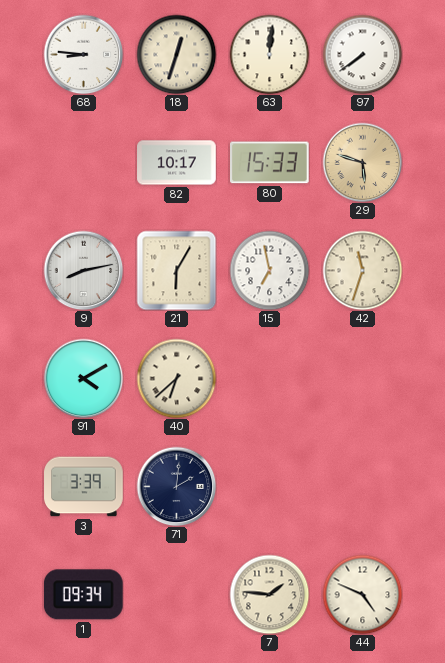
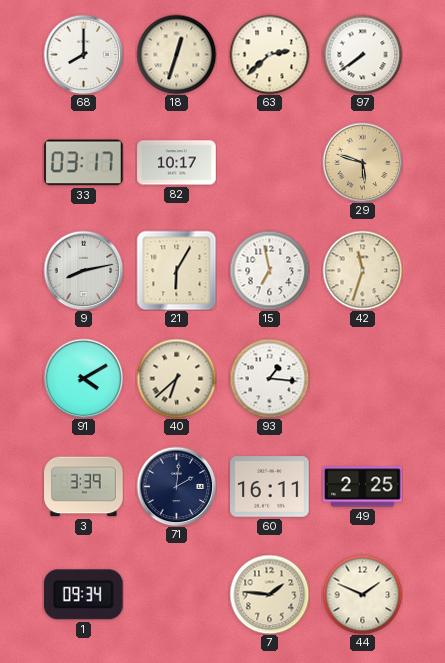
68: 8:46 -> 8:00
63: 12:01 -> 2:38
33: none -> 03:17
80: 15:33 -> none
93: none -> 1:16
60: none -> 16:11
49: none -> 2:25
44: 4:49 -> 1:49
